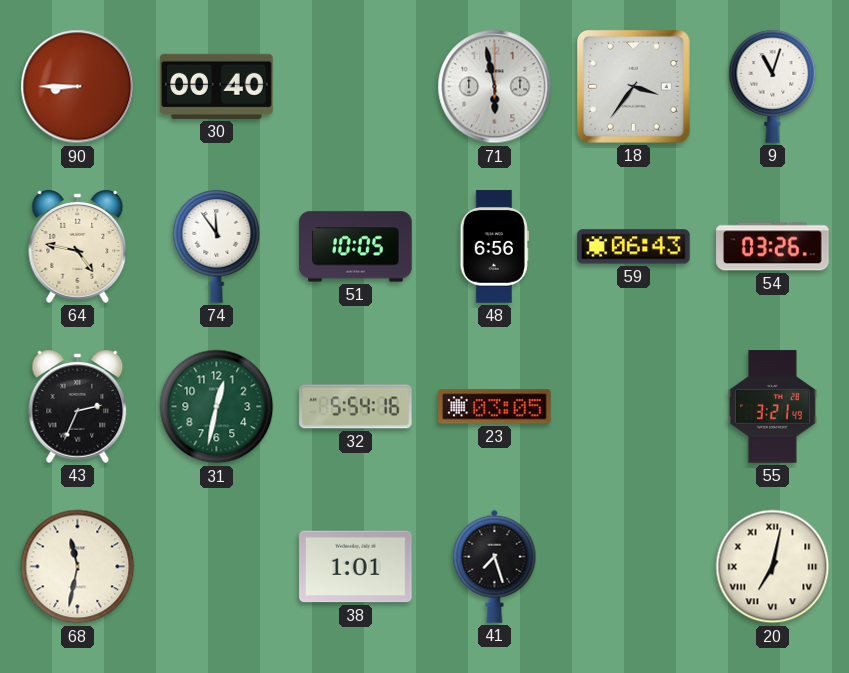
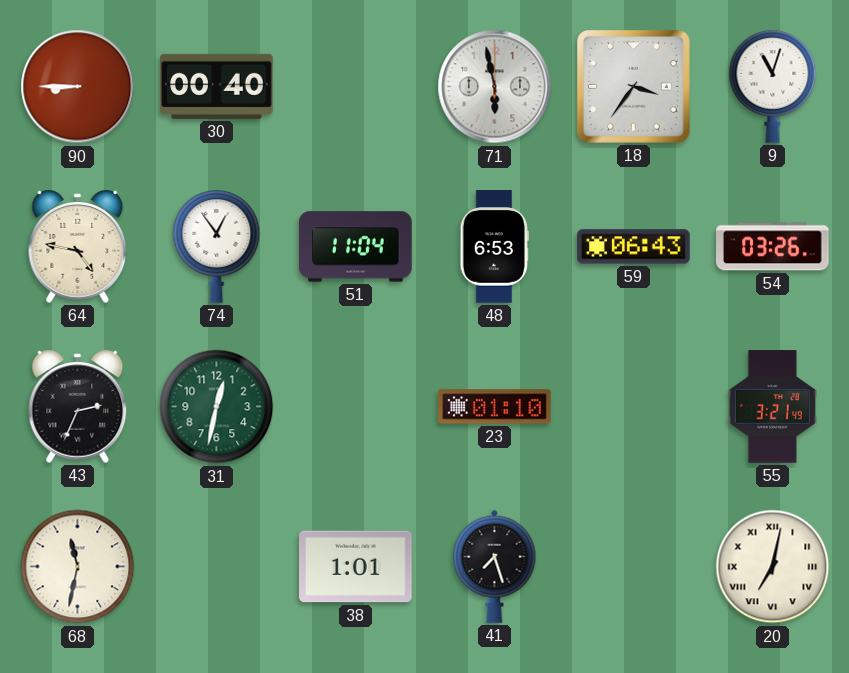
74: 11:54 -> 12:54
51: 10:05 -> 11:04
48: 6:56 -> 6:53
32: 5:54 -> none
23: 03:05 -> 01:10
